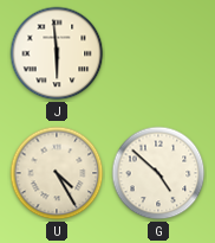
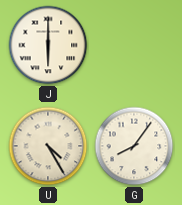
J: 5:59 -> 6:00
G: 4:52 -> 8:06
